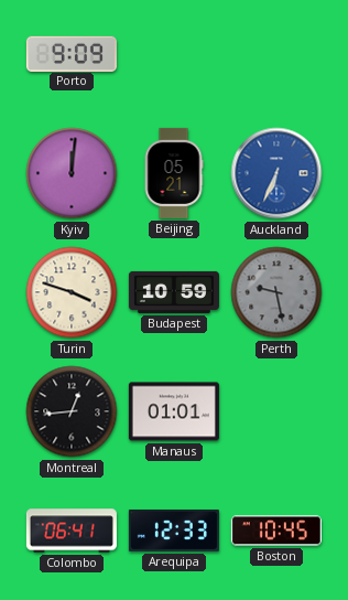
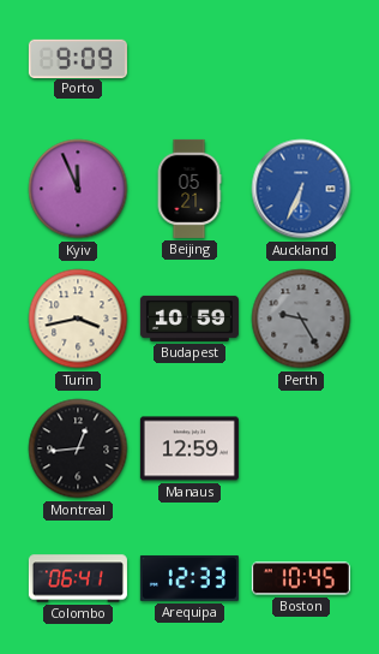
Kyiv: 12:01 -> 11:56
Turin: 3:48 -> 3:43
Perth: 9:28 -> 9:25
Manaus: 01:01 -> 12:59
